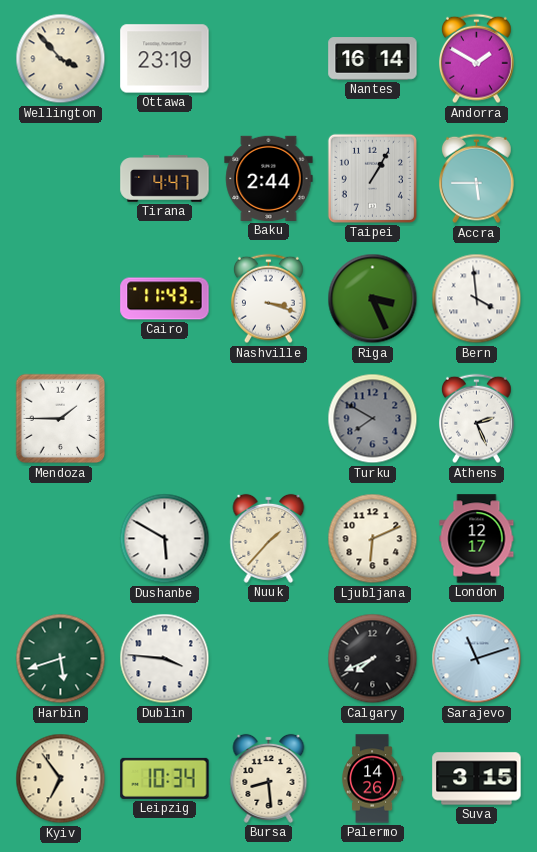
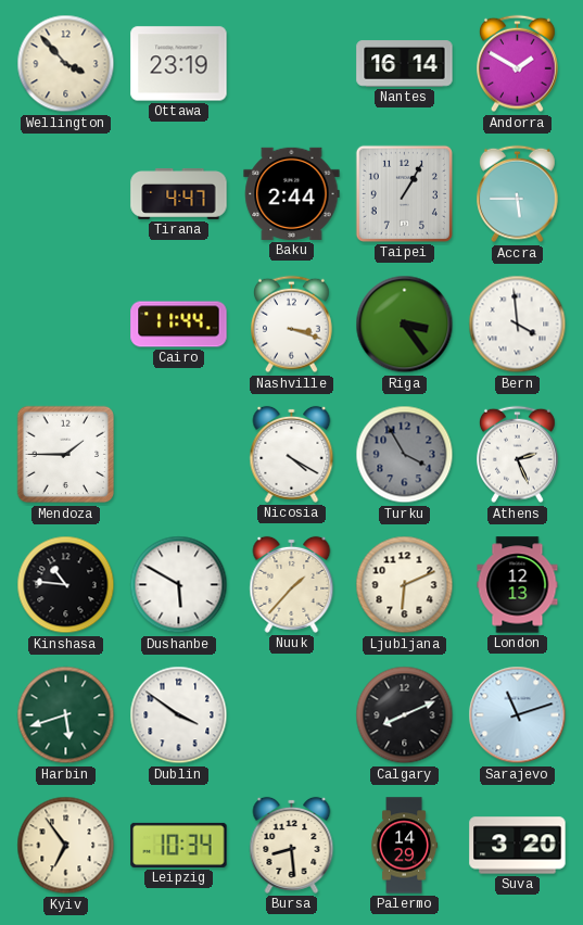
Cairo: 11:43 -> 11:44
Riga: 3:26 -> 3:24
Nicosia: none -> 4:20
Turku: 7:50 -> 3:55
Kinshasa: none -> 10:46
London: 12:17 -> 12:13
Dublin: 3:46 -> 3:51
Calgary: 7:41 -> 8:11
Palermo: 14:26 -> 14:29
Suva: 3:15 -> 3:20
